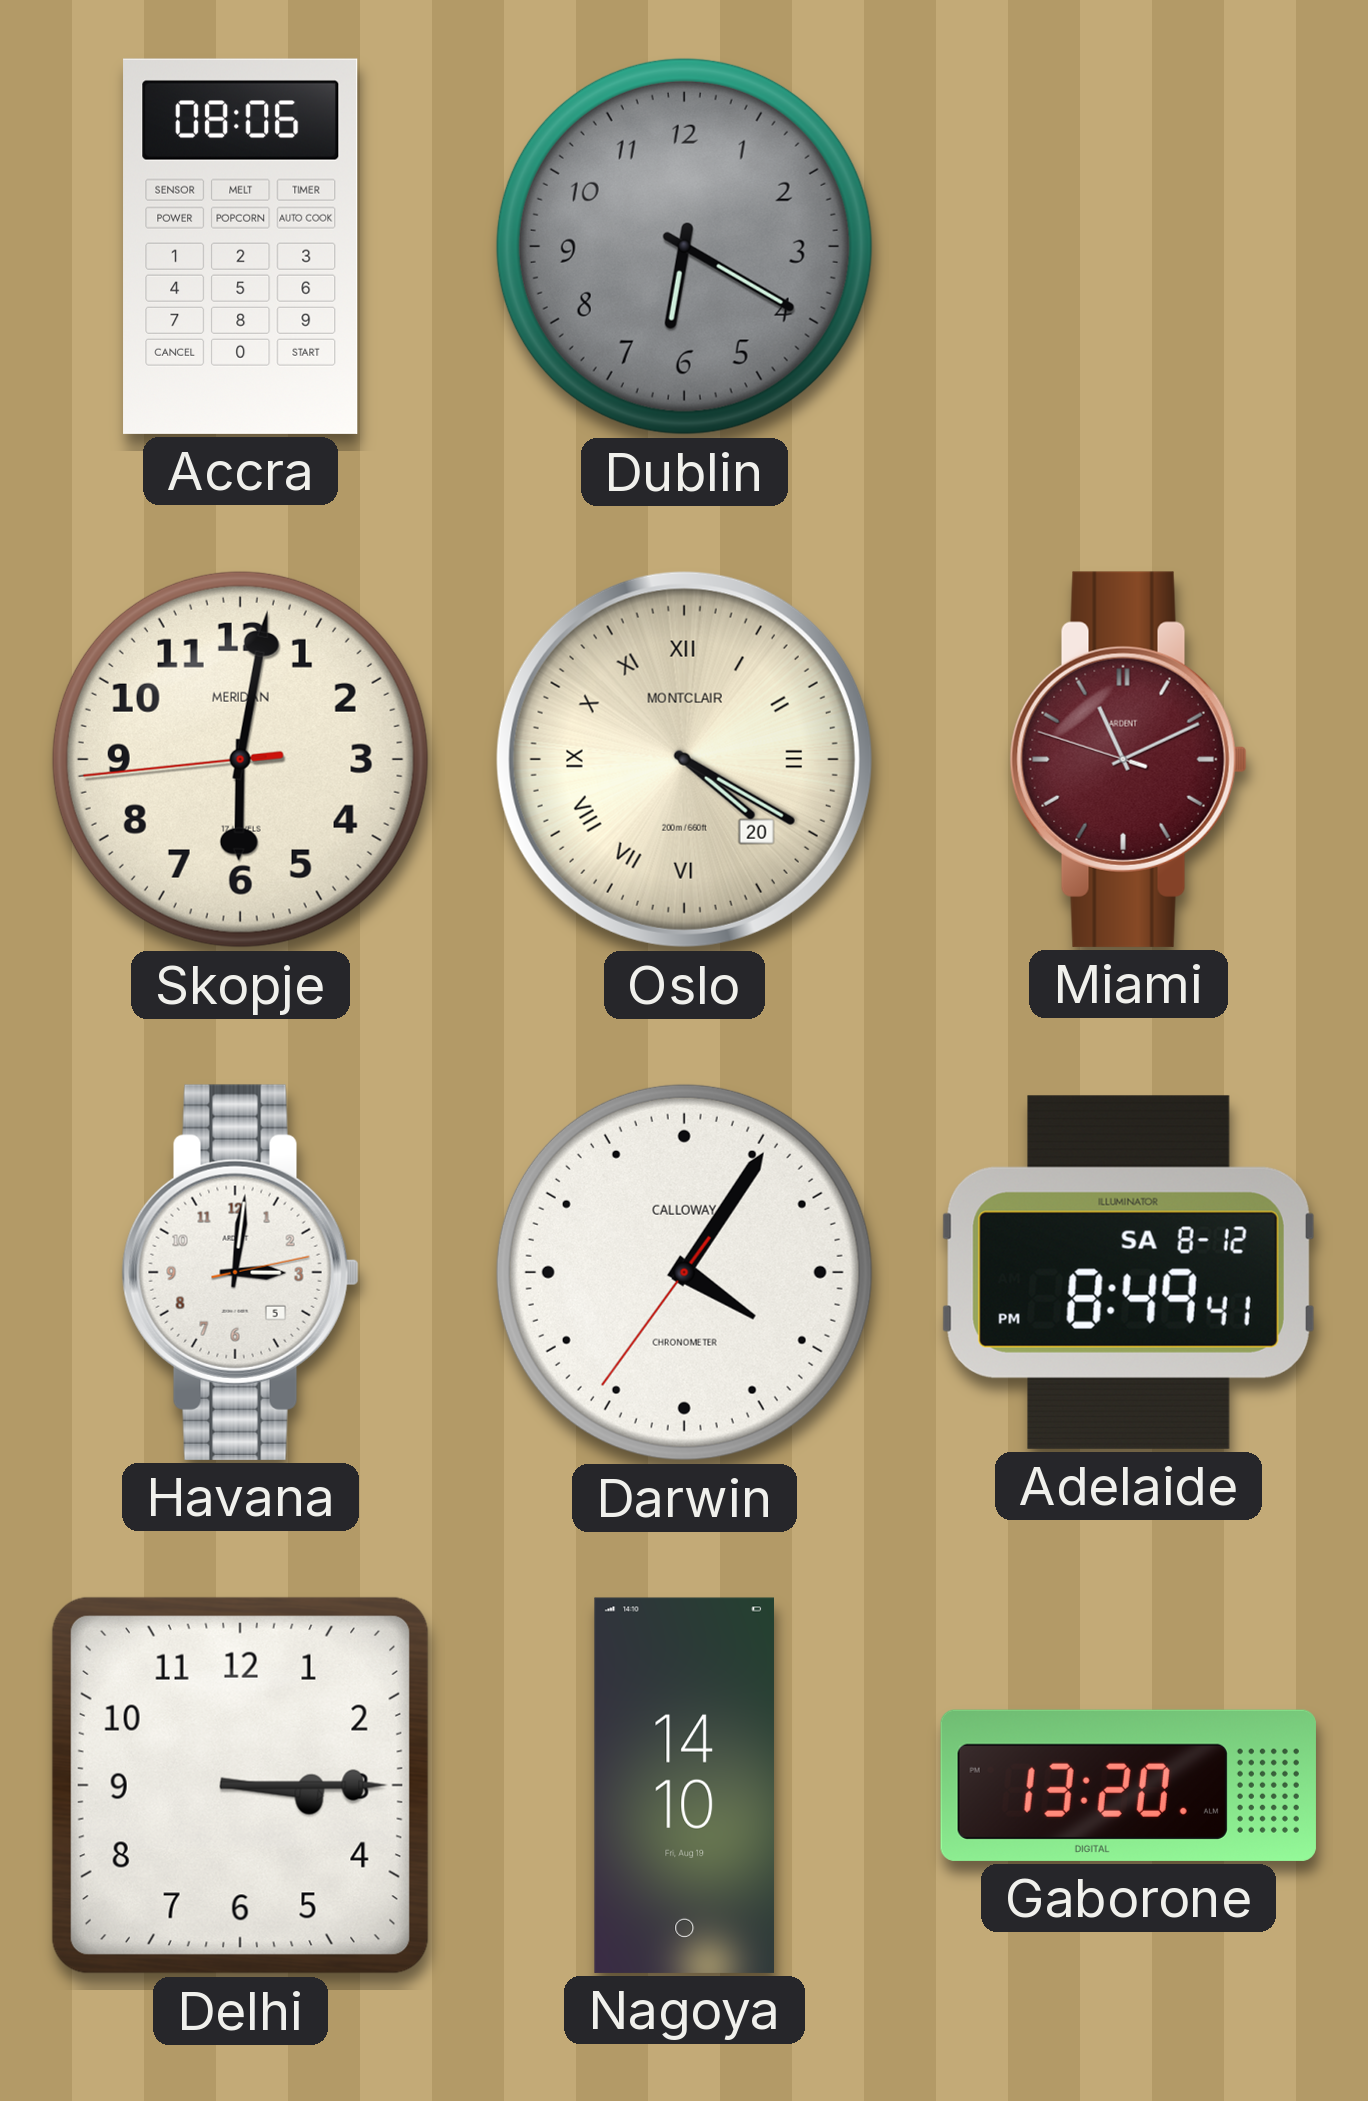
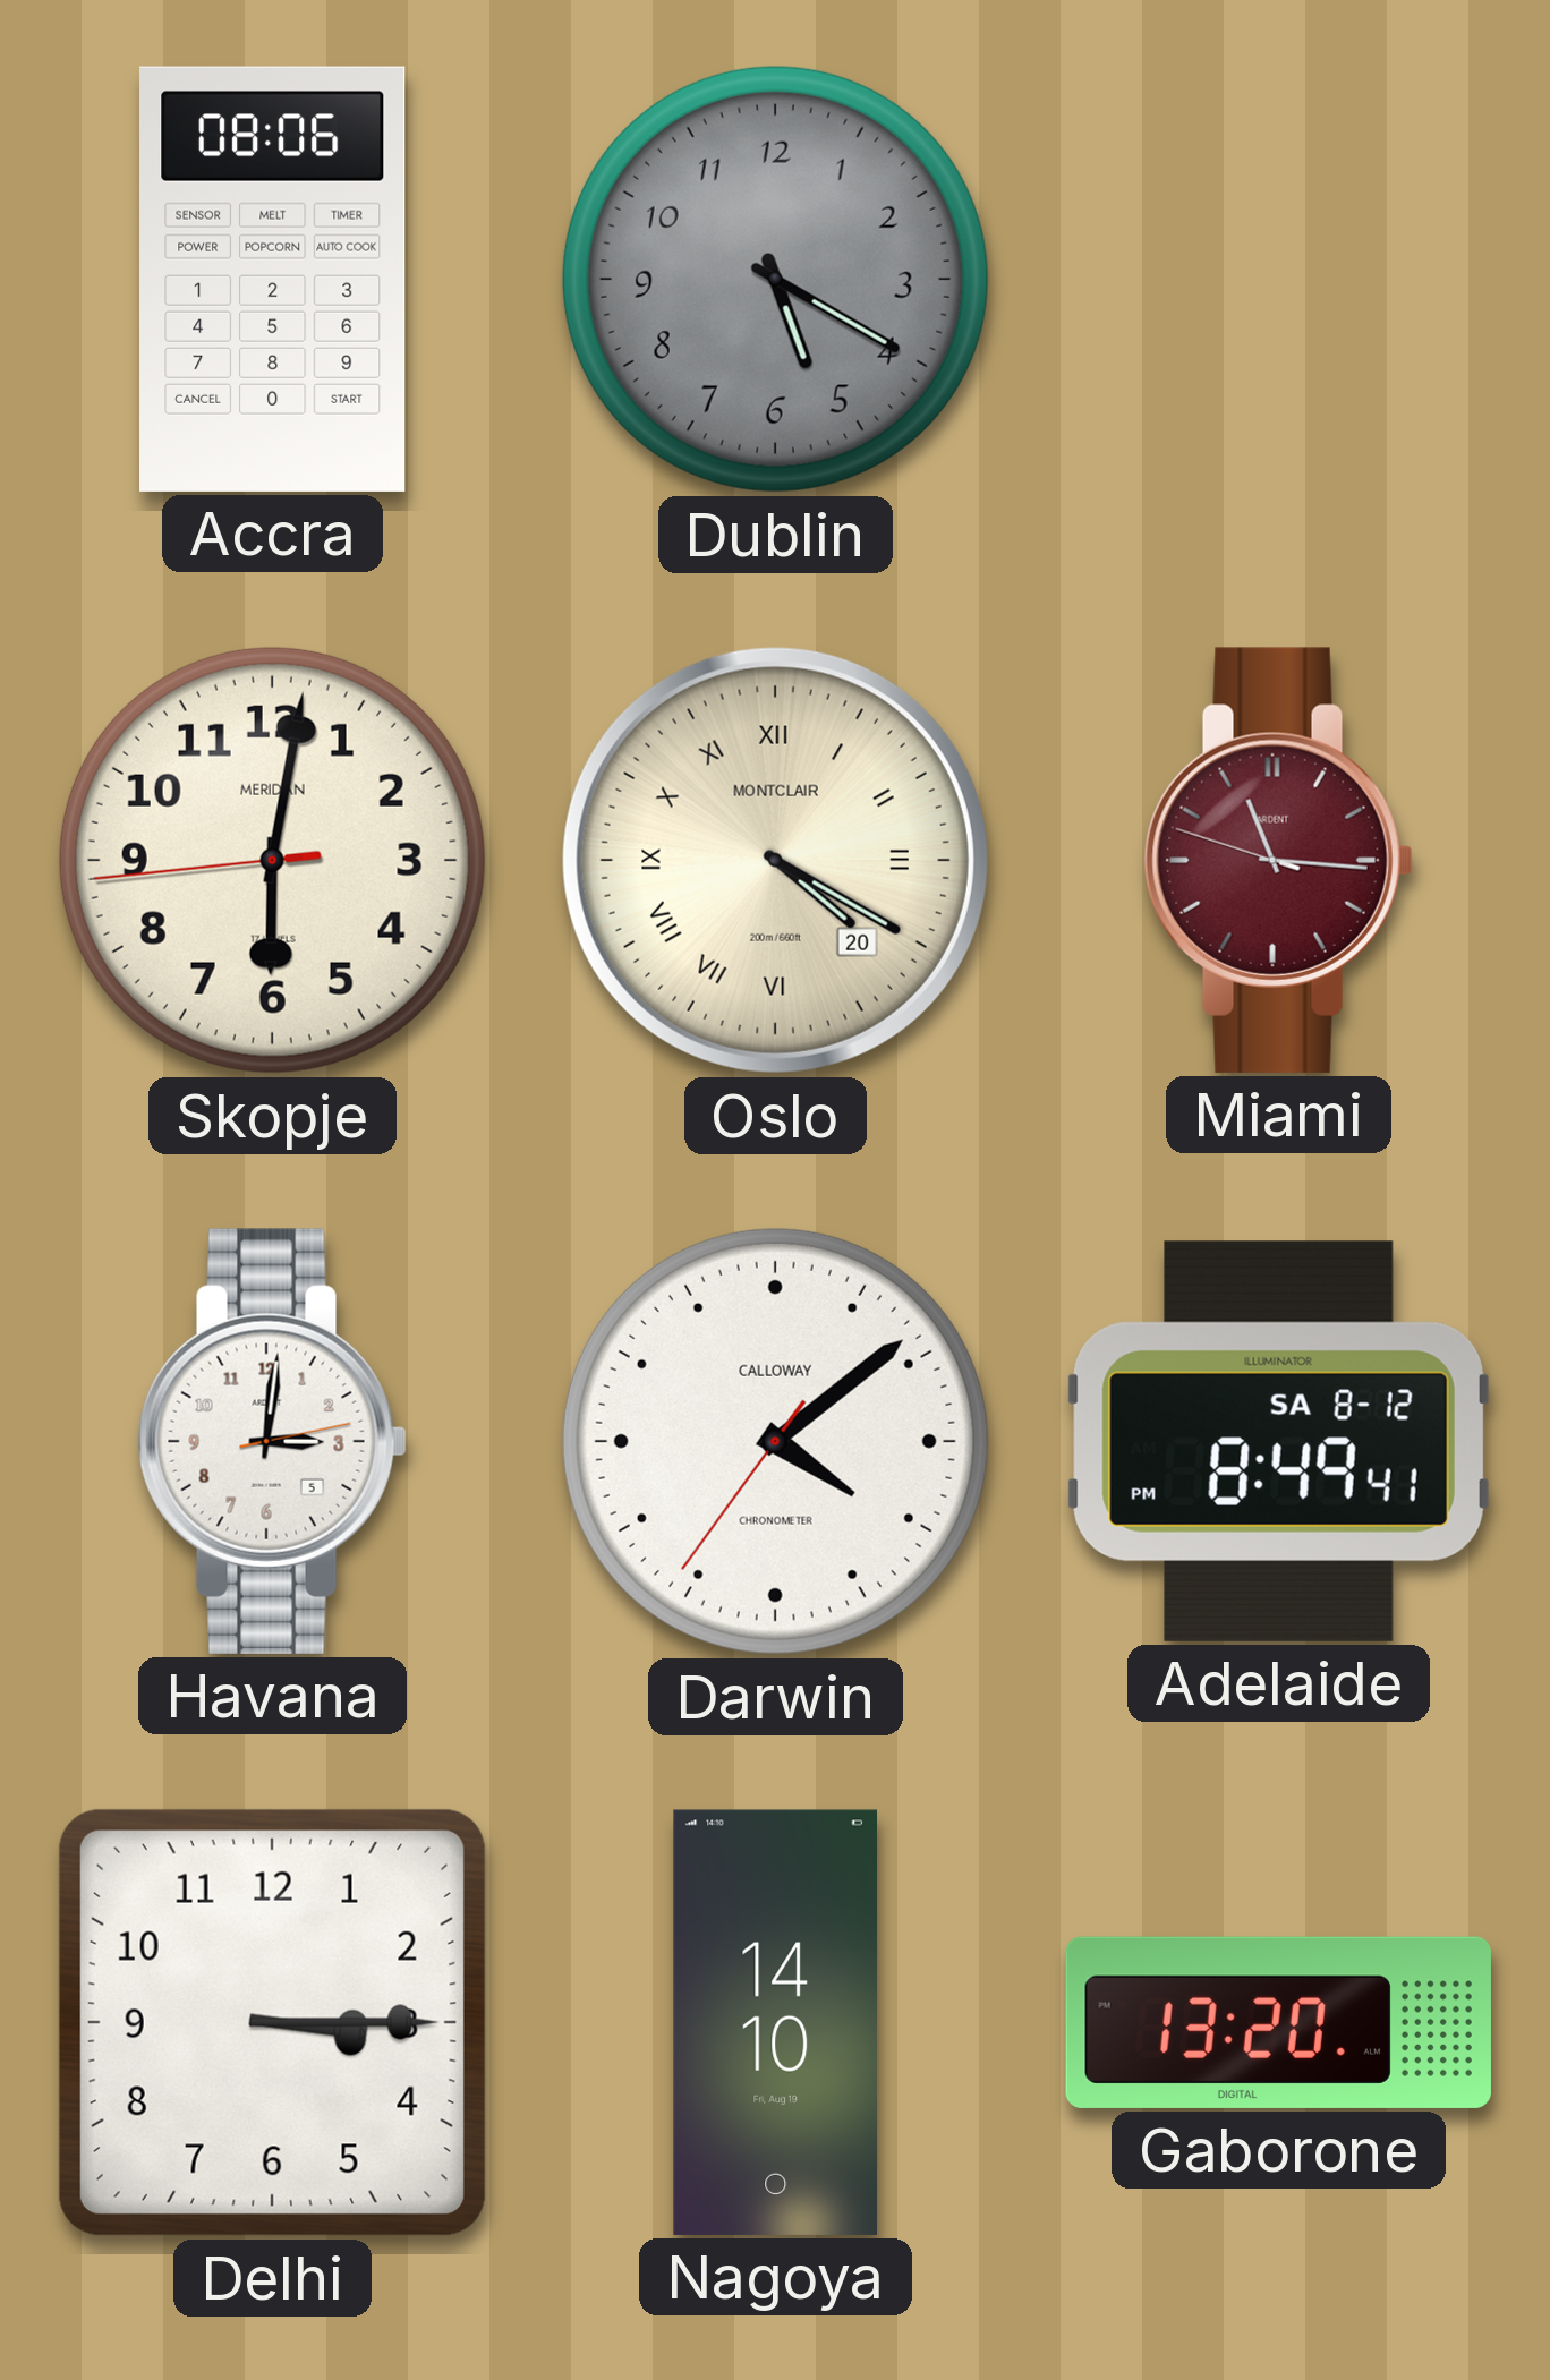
Dublin: 6:20 -> 5:20
Miami: 11:10 -> 11:15
Darwin: 4:05 -> 4:08
